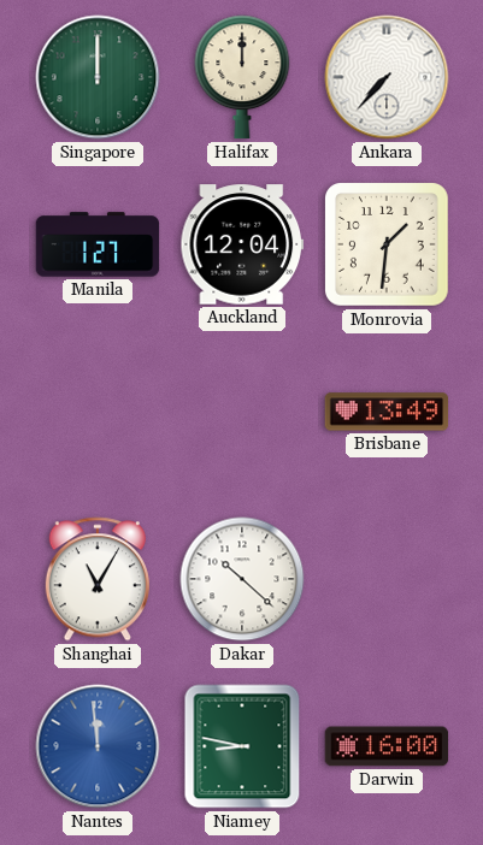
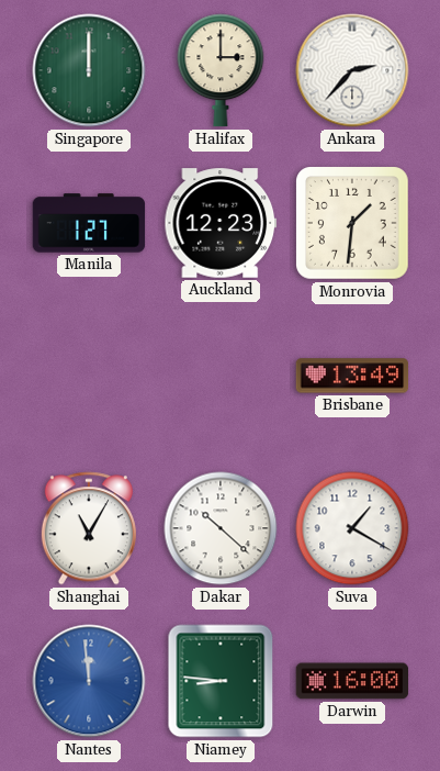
Halifax: 12:00 -> 3:00
Ankara: 7:37 -> 2:37
Auckland: 12:04 -> 12:23
Suva: none -> 1:20
Niamey: 8:47 -> 8:46
